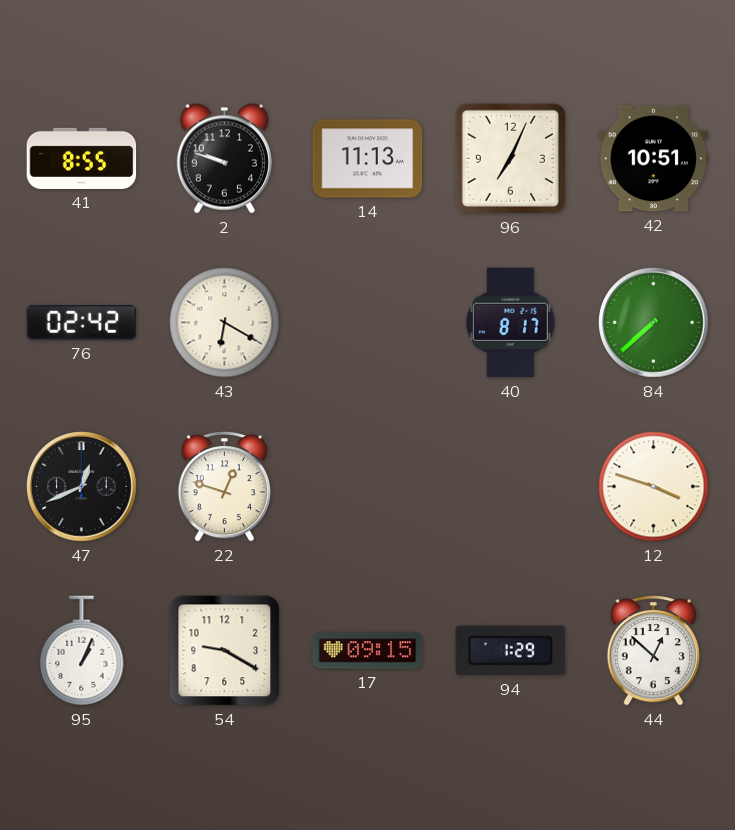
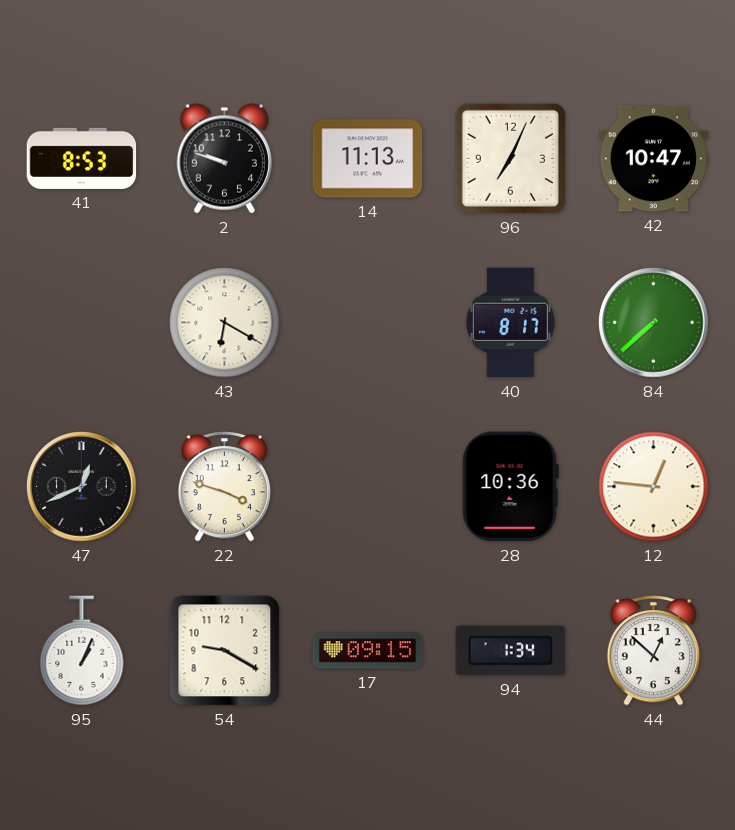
41: 8:55 -> 8:53
42: 10:51 -> 10:47
76: 02:42 -> none
22: 12:48 -> 3:48
28: none -> 10:36
12: 3:48 -> 12:46
94: 1:29 -> 1:34
